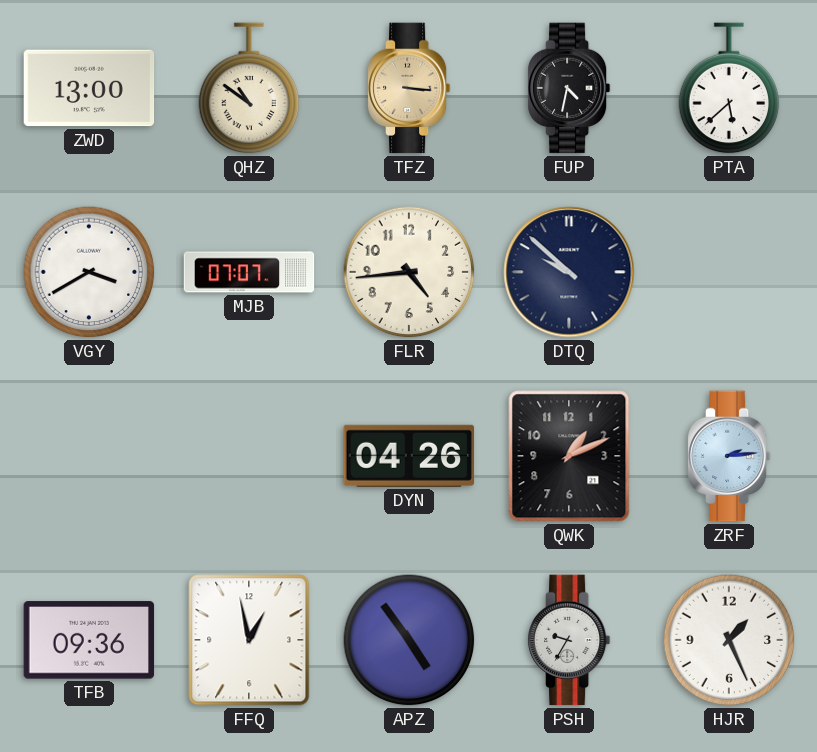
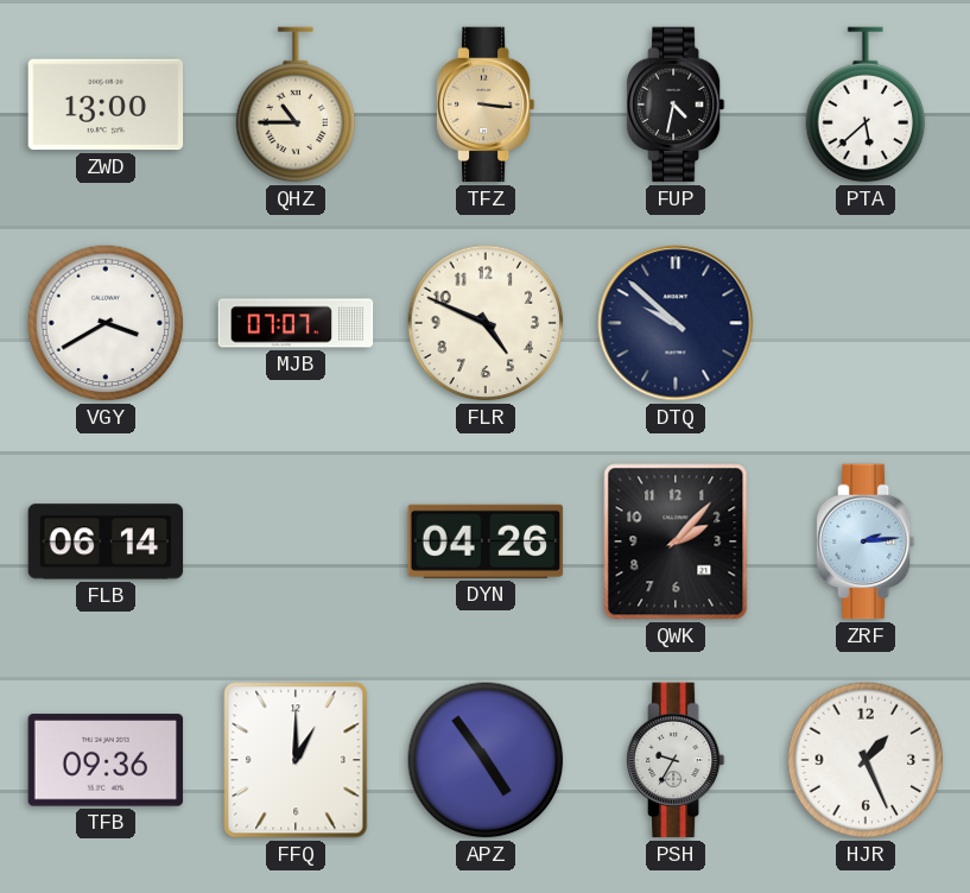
QHZ: 10:51 -> 10:45
FLR: 4:44 -> 4:49
FLB: none -> 06:14
QWK: 1:11 -> 2:07
FFQ: 12:58 -> 1:00
